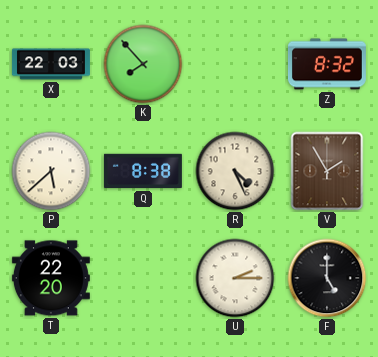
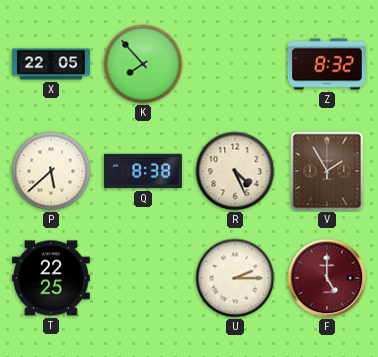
X: 22:03 -> 22:05
T: 22:20 -> 22:25
F dial: black -> burgundy
